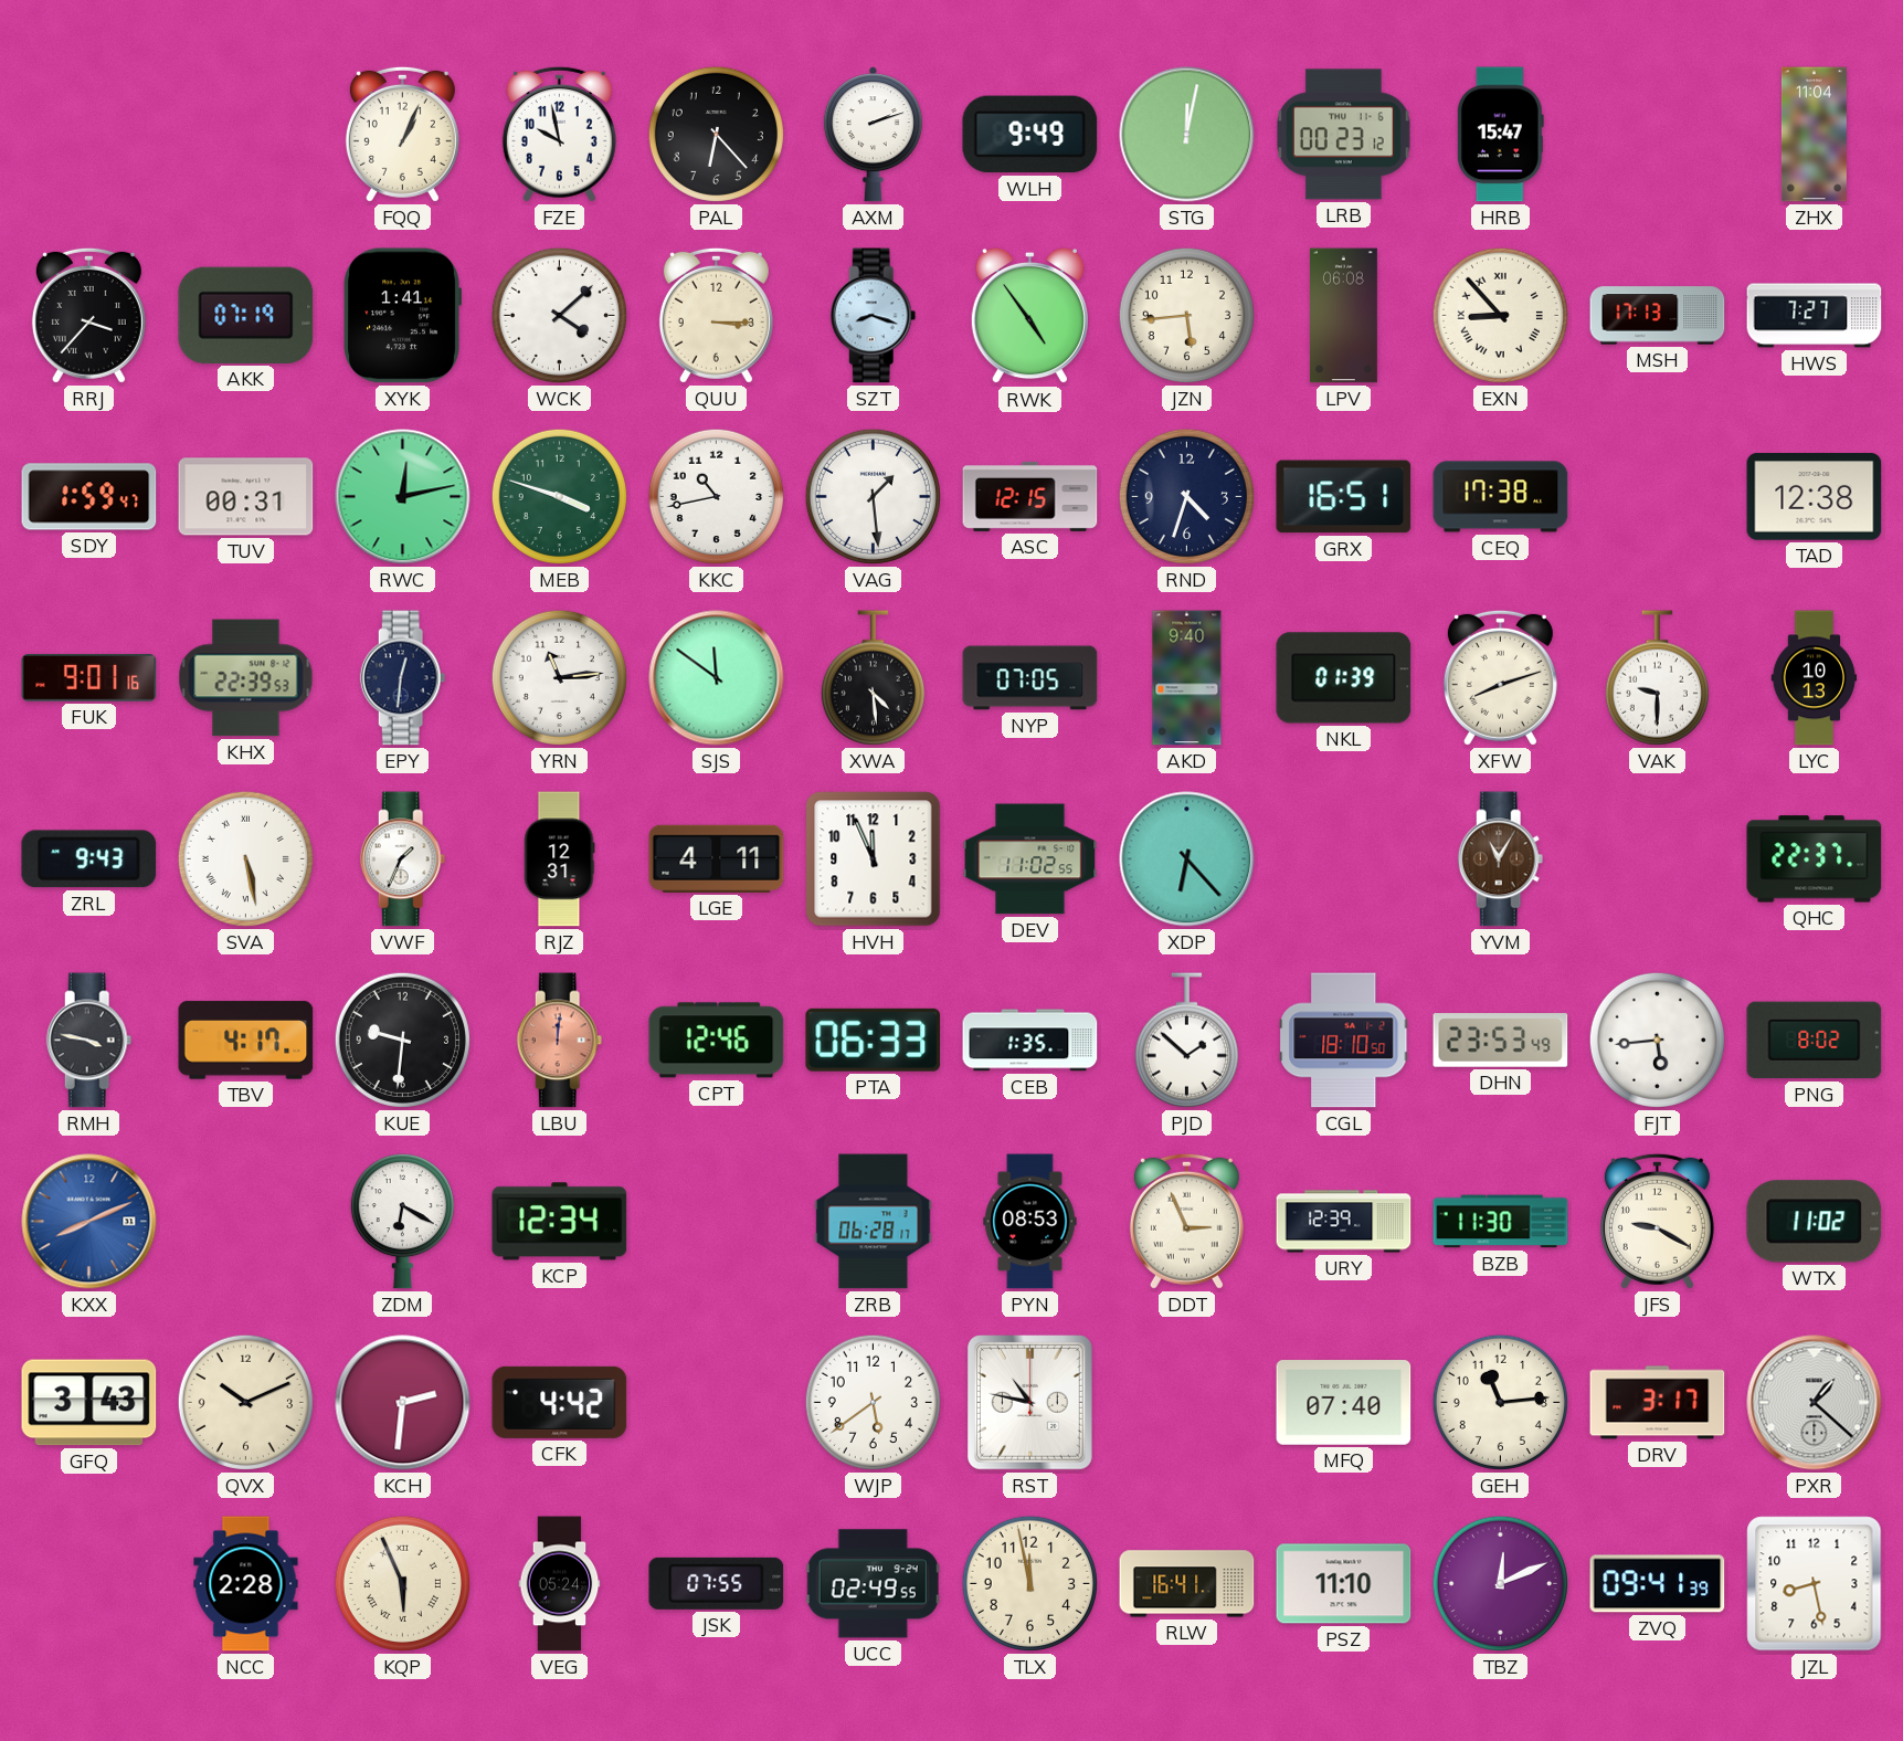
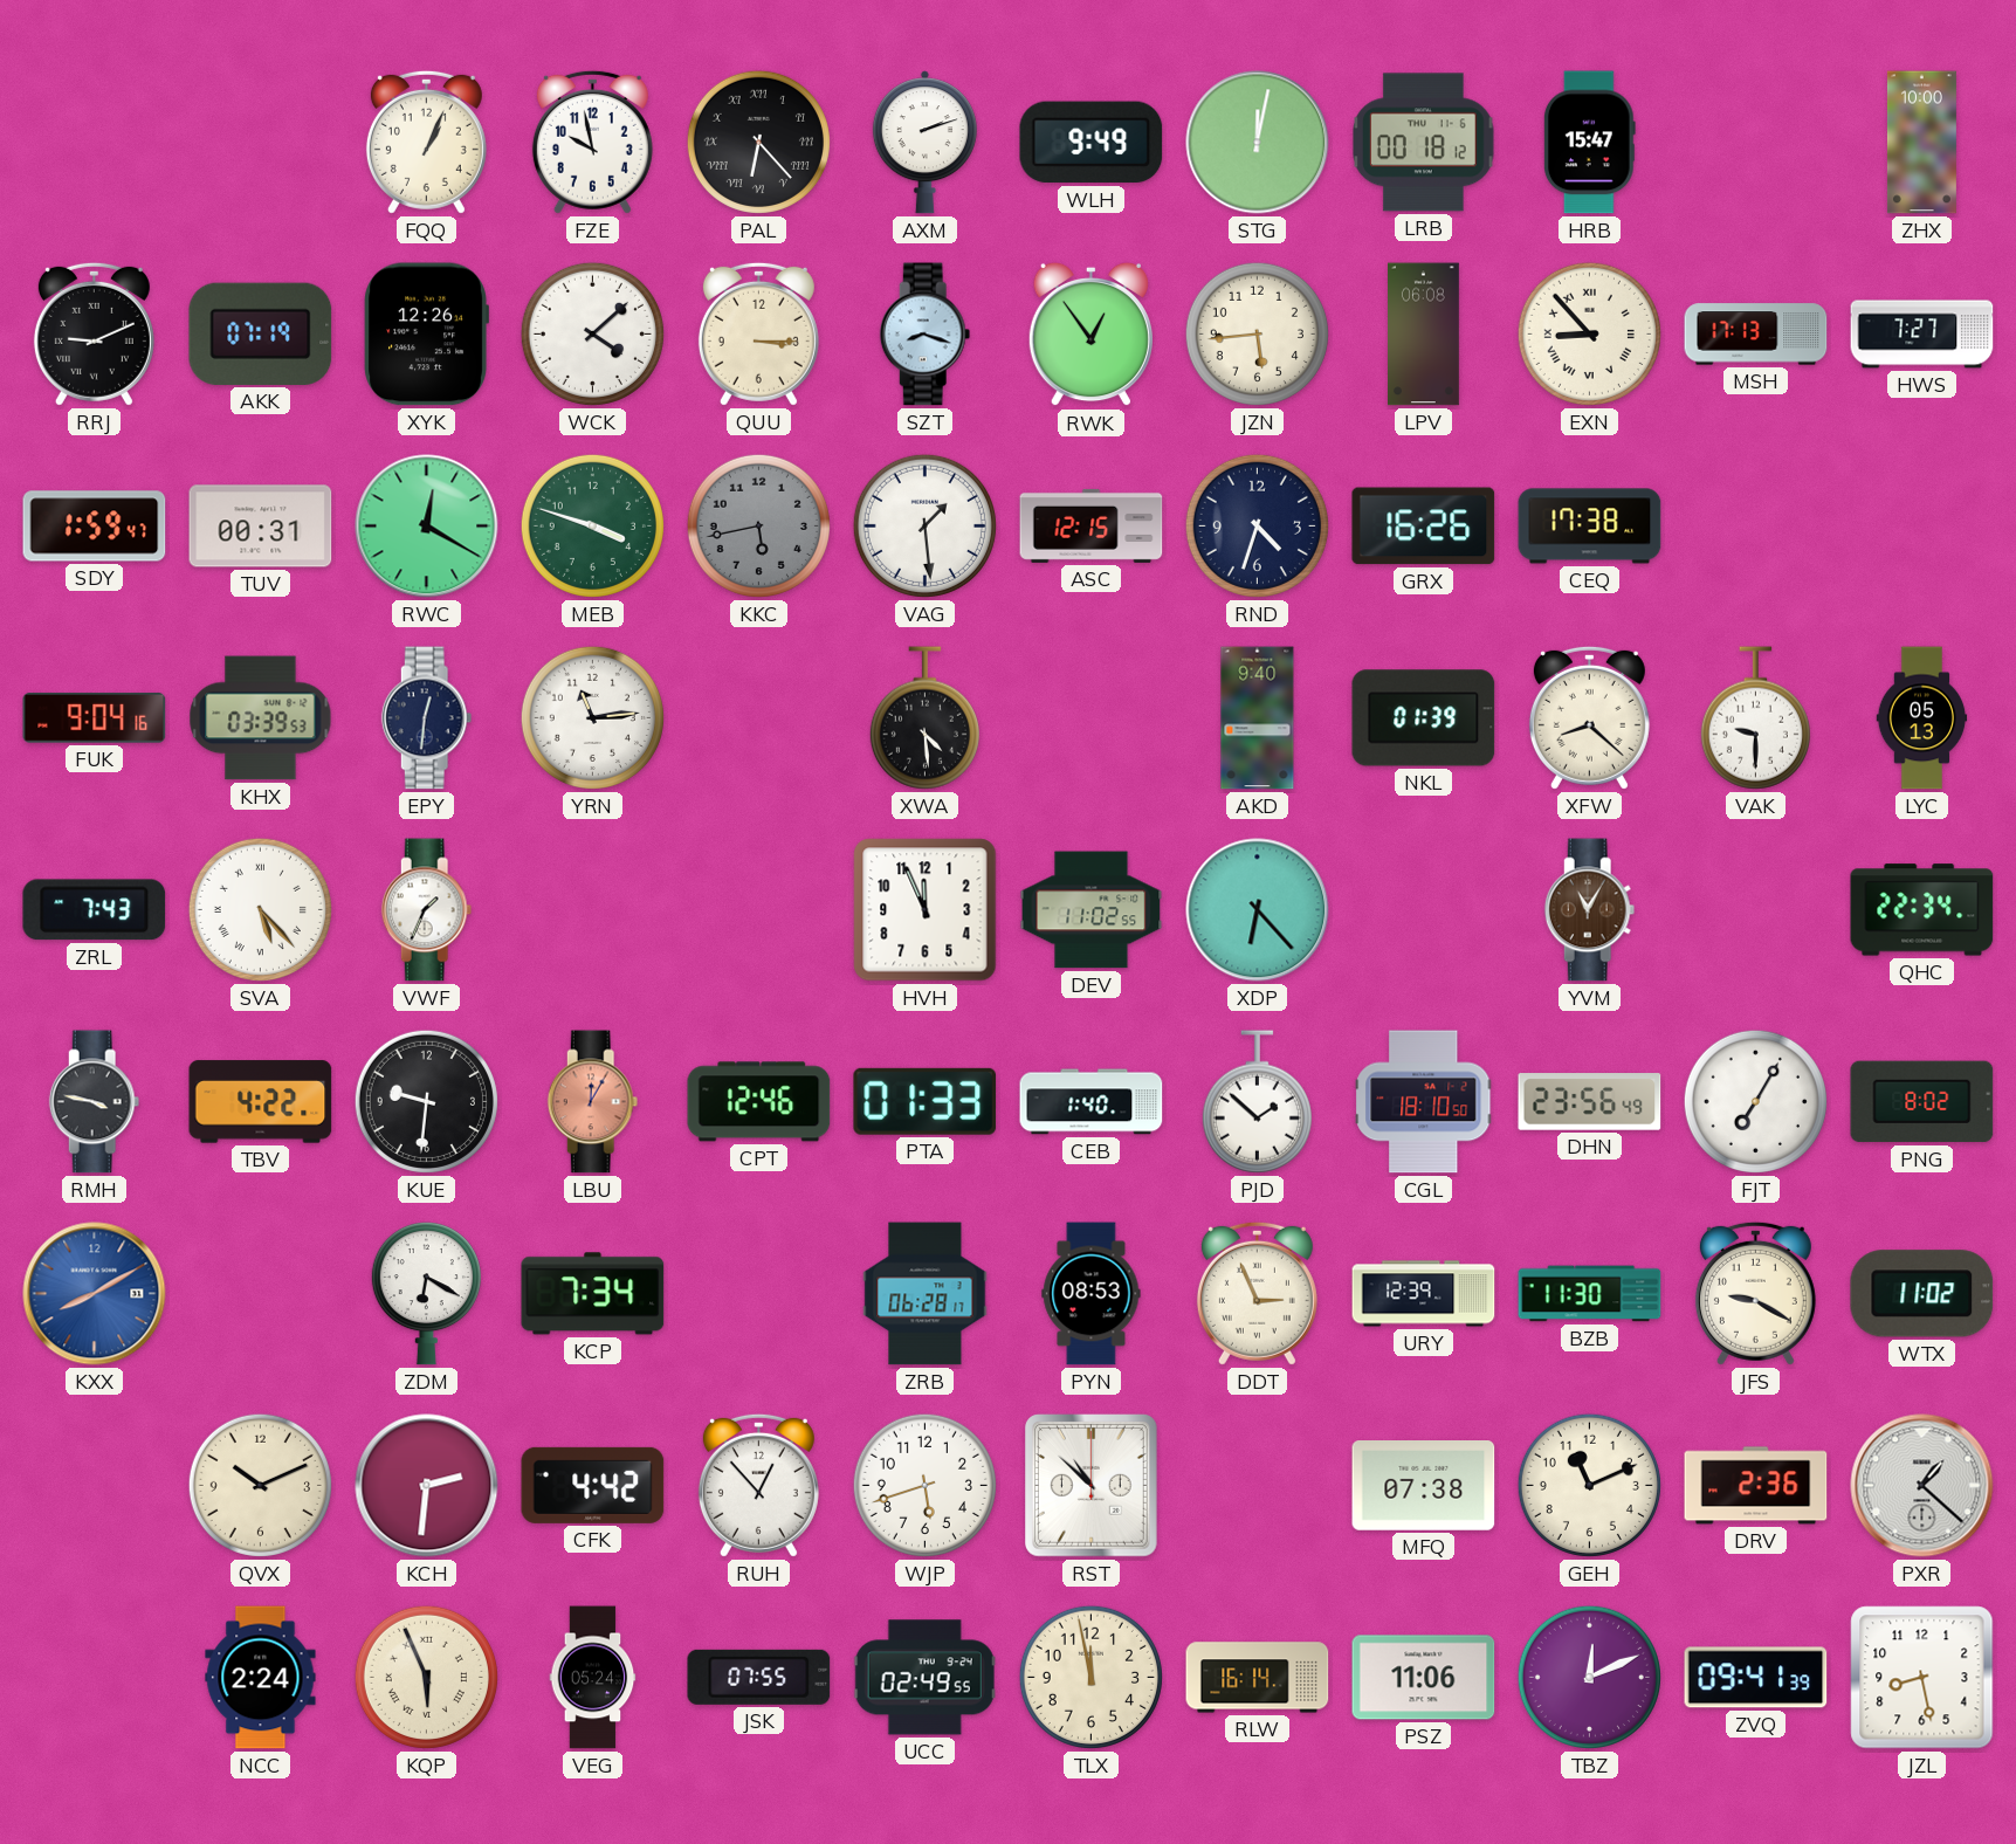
PAL numerals: Arabic -> Roman
LRB: 00:23 -> 00:18
ZHX: 11:04 -> 10:00
RRJ: 3:37 -> 9:11
XYK: 1:41 -> 12:26
RWK: 4:54 -> 12:54
RWC: 12:13 -> 12:20
KKC: 10:43 -> 5:43
KKC dial: white -> grey
GRX: 16:51 -> 16:26
TAD: 12:38 -> none
FUK: 9:01 -> 9:04
KHX: 22:39 -> 03:39
SJS: 11:51 -> none
NYP: 07:05 -> none
XFW: 8:12 -> 8:22
LYC: 10:13 -> 05:13
ZRL: 9:43 -> 7:43
SVA: 5:28 -> 5:23
RJZ: 12:31 -> none
LGE: 4:11 -> none
QHC: 22:37 -> 22:34
TBV: 4:17 -> 4:22
LBU: 12:01 -> 12:05
PTA: 06:33 -> 01:33
CEB: 1:35 -> 1:40
DHN: 23:53 -> 23:56
FJT: 5:44 -> 7:05
KXX: 8:11 -> 8:10
KCP: 12:34 -> 7:34
GFQ: 3:43 -> none
RUH: none -> 12:53
WJP: 5:39 -> 5:42
RST: 10:47 -> 10:52
MFQ: 07:40 -> 07:38
GEH: 11:14 -> 11:11
DRV: 3:17 -> 2:36
NCC: 2:28 -> 2:24
RLW: 16:41 -> 16:14
PSZ: 11:10 -> 11:06
